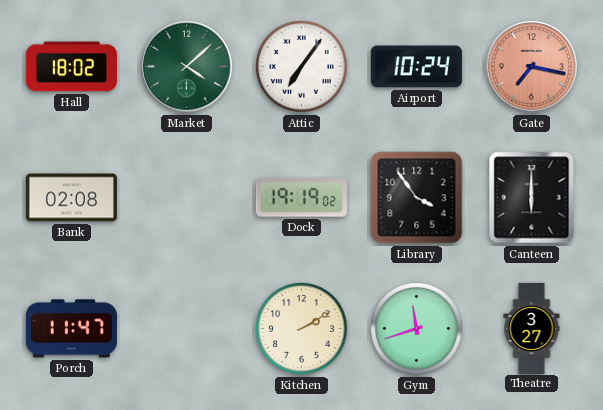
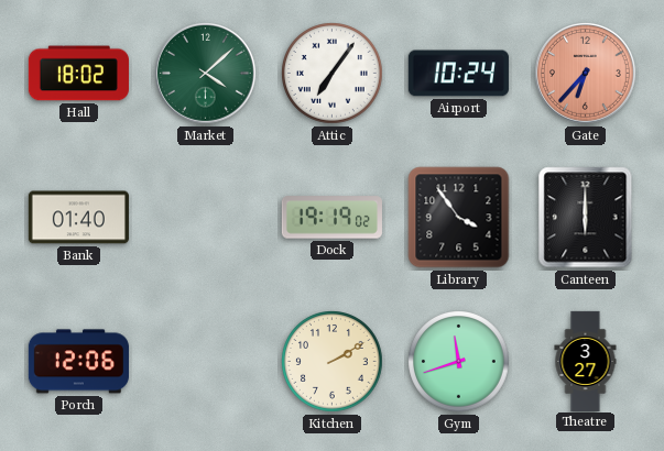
Gate: 7:17 -> 6:37
Bank: 02:08 -> 01:40
Porch: 11:47 -> 12:06
